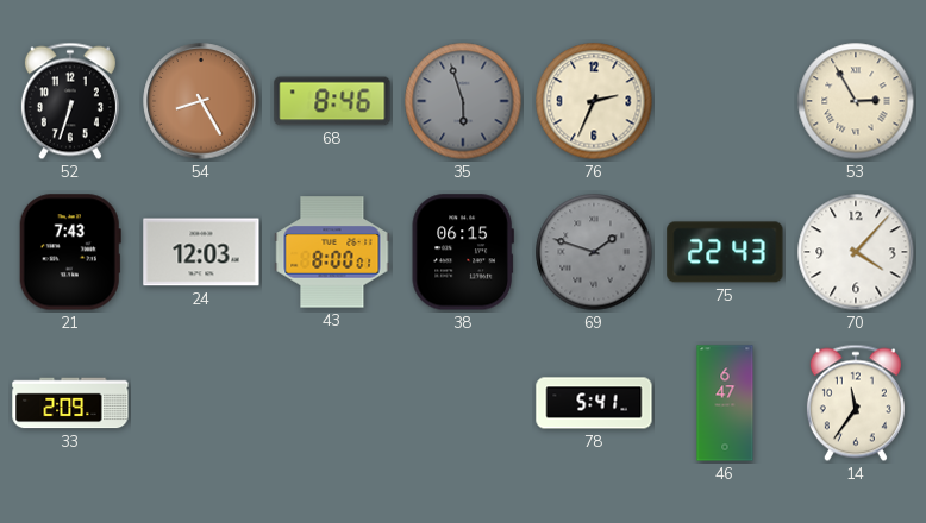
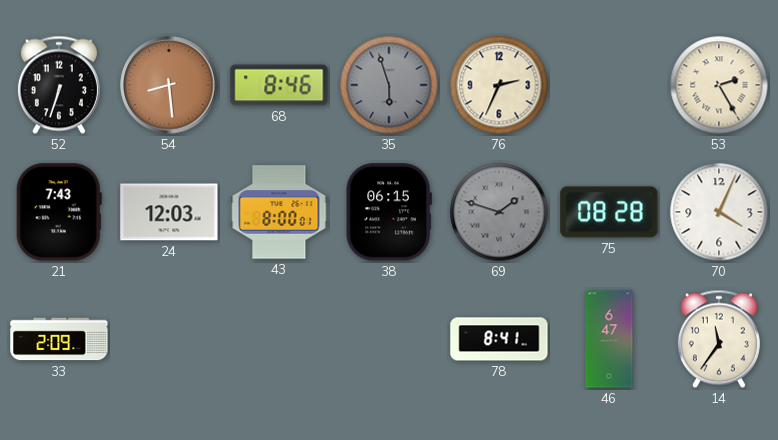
54: 8:25 -> 8:29
53: 2:55 -> 2:25
75: 22:43 -> 08:28
70: 4:07 -> 4:04
78: 5:41 -> 8:41
